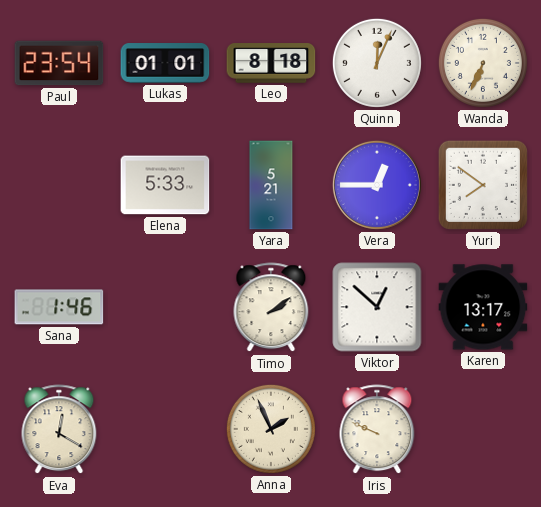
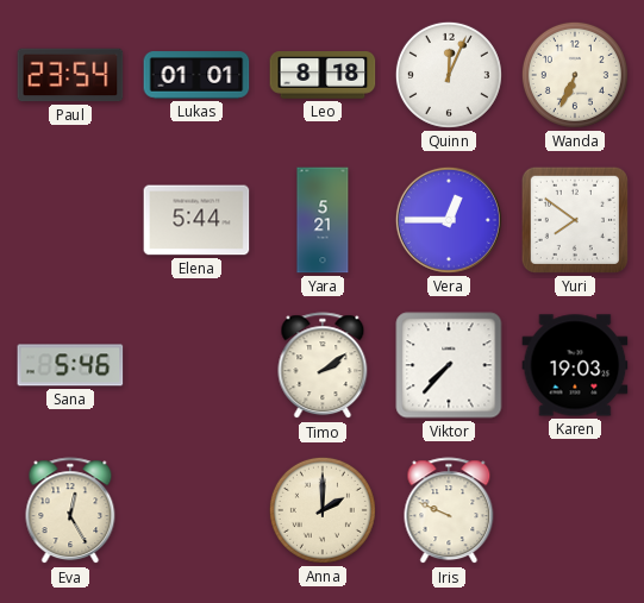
Elena: 5:33 -> 5:44
Sana: 1:46 -> 5:46
Viktor: 12:52 -> 7:37
Karen: 13:17 -> 19:03
Eva: 12:20 -> 12:25
Anna: 1:56 -> 2:00
